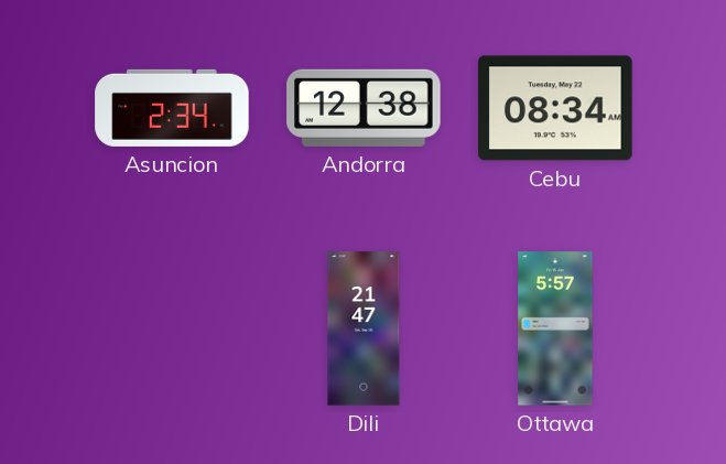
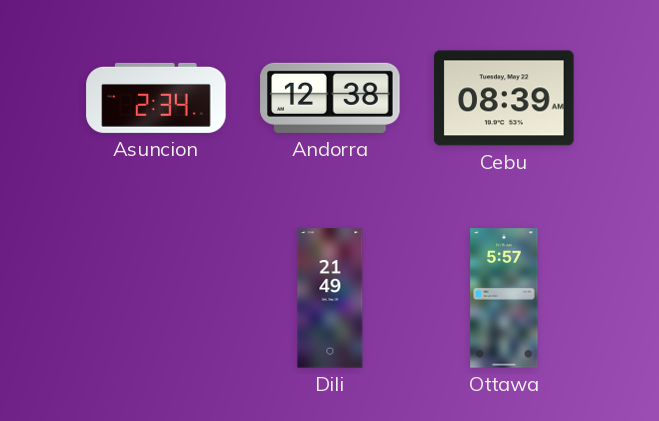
Cebu: 08:34 -> 08:39
Dili: 21:47 -> 21:49
